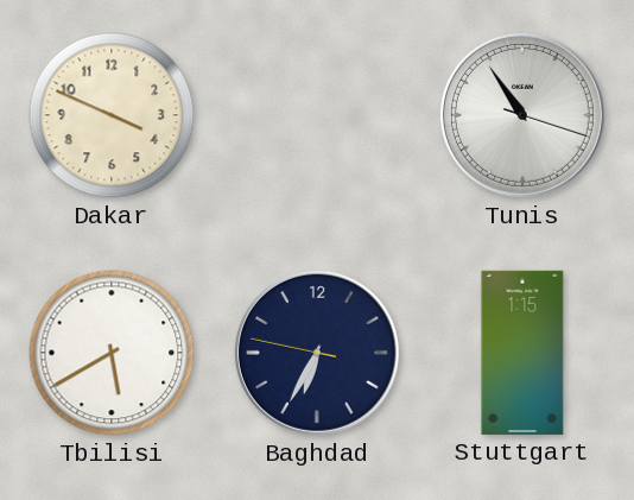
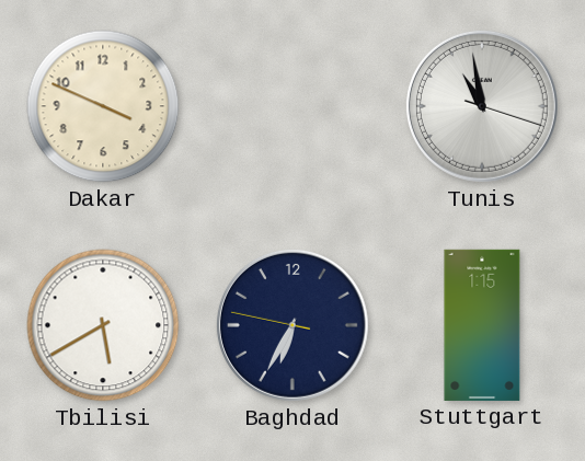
Tunis: 10:54 -> 10:58
